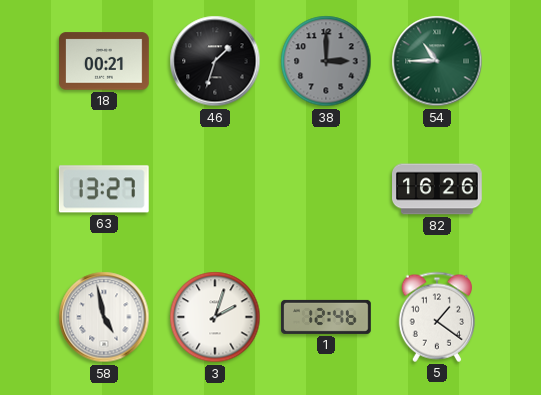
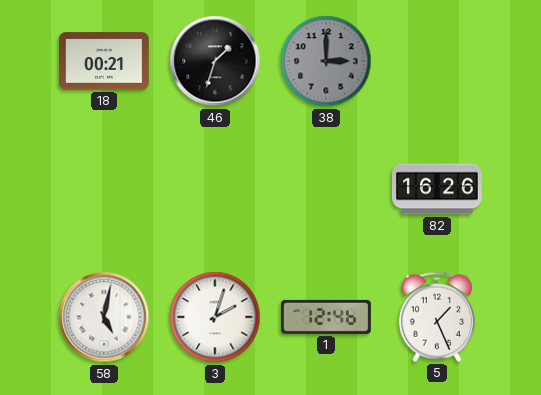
54: 10:45 -> none
63: 13:27 -> none
58: 4:58 -> 5:02
5: 1:21 -> 1:26
